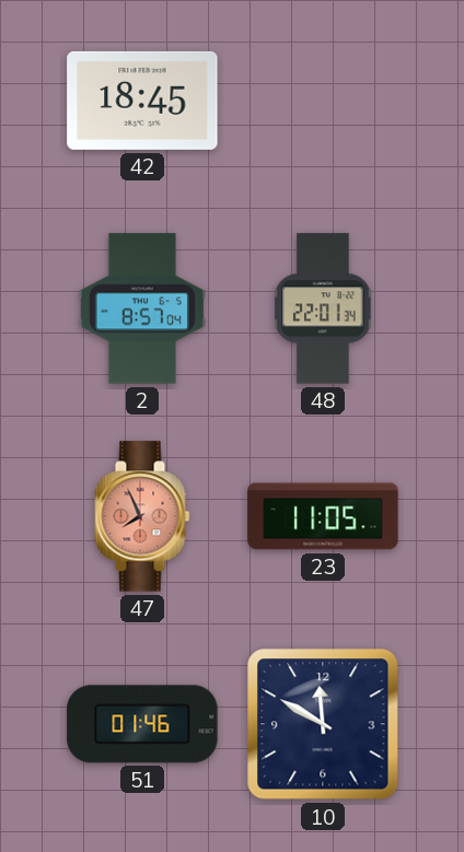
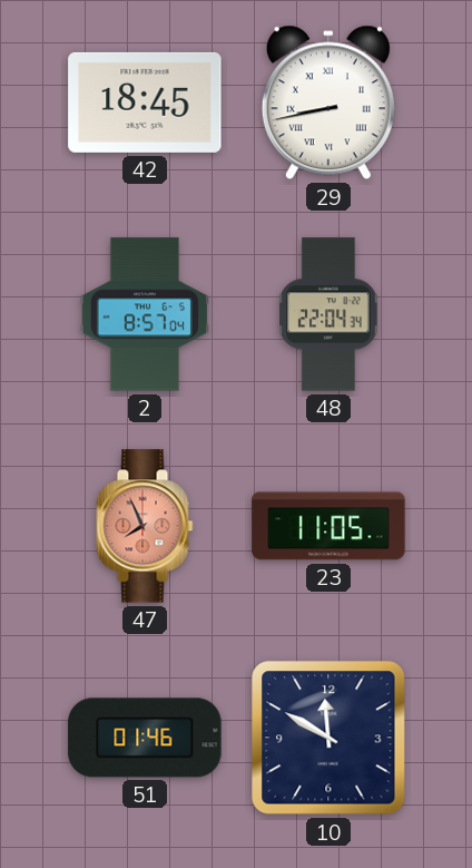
29: none -> 8:43
48: 22:01 -> 22:04
